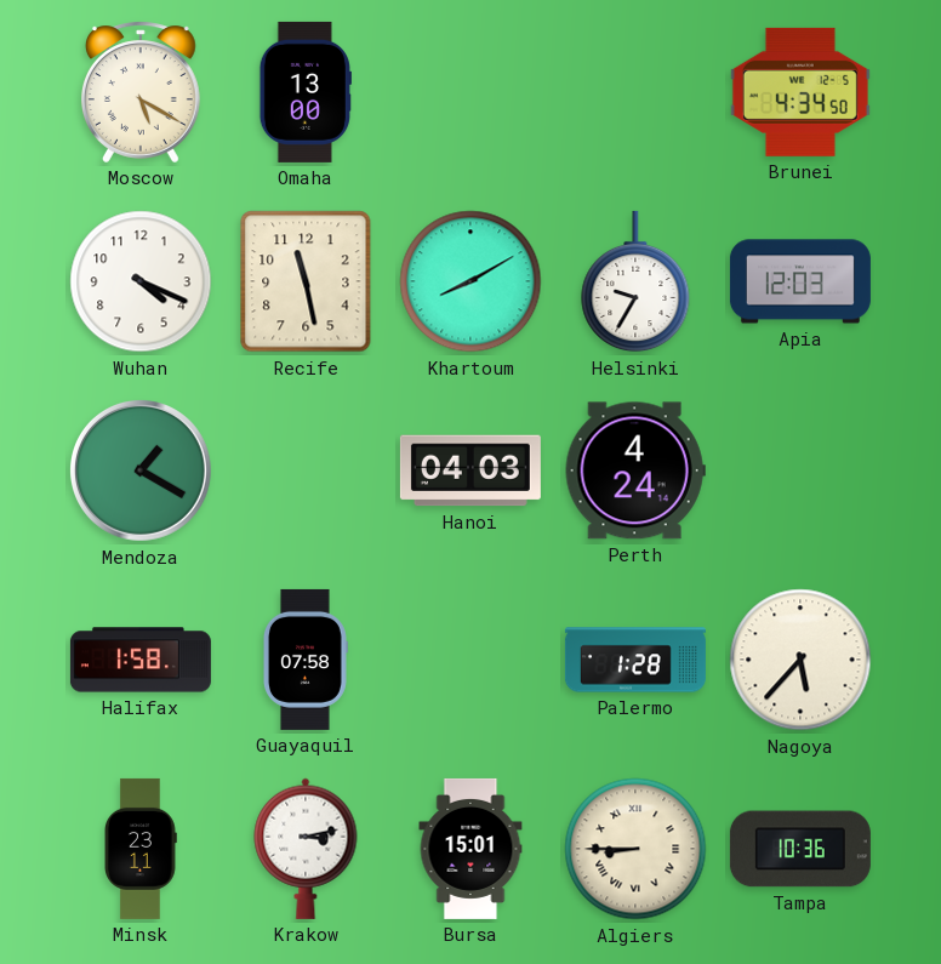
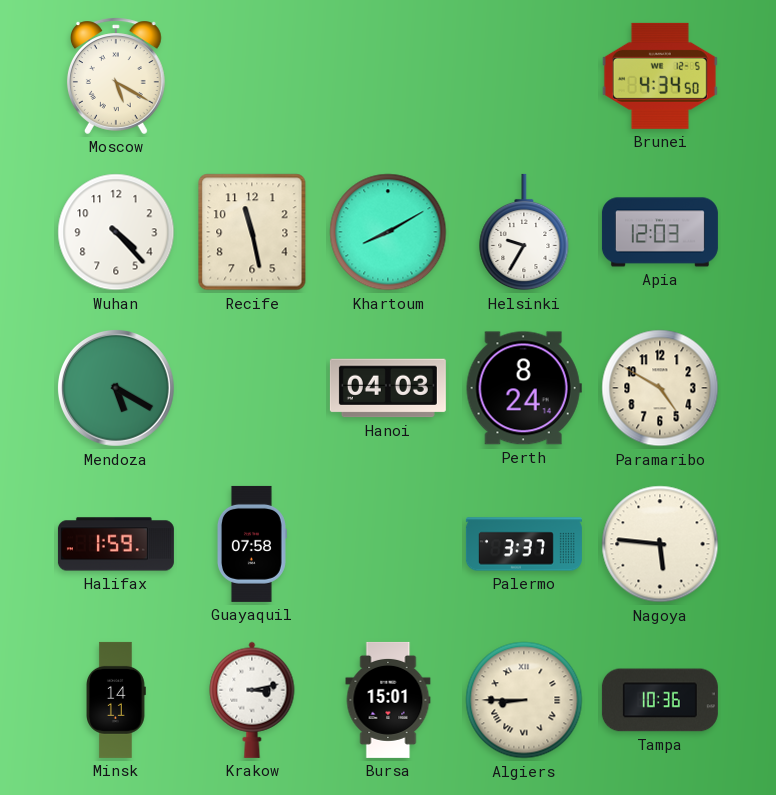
Omaha: 13:00 -> none
Wuhan: 4:19 -> 4:23
Mendoza: 1:20 -> 5:20
Perth: 4:24 -> 8:24
Paramaribo: none -> 4:50
Halifax: 1:58 -> 1:59
Palermo: 1:28 -> 3:37
Nagoya: 5:37 -> 5:46
Minsk: 23:11 -> 14:11
